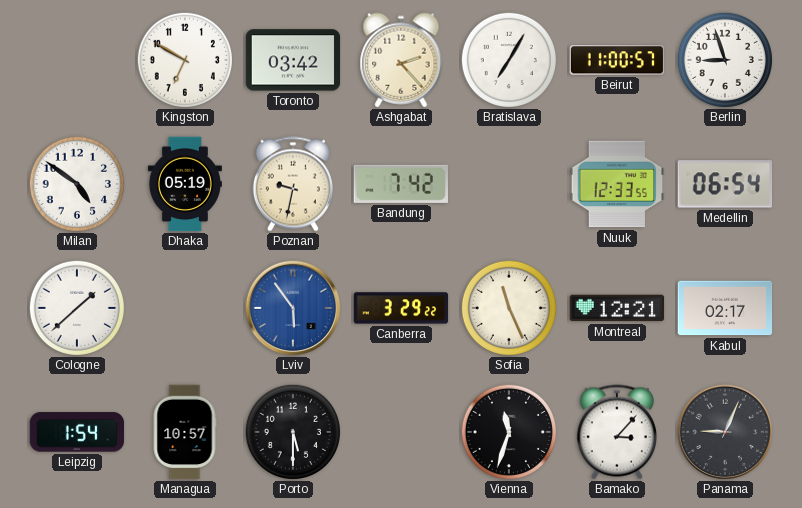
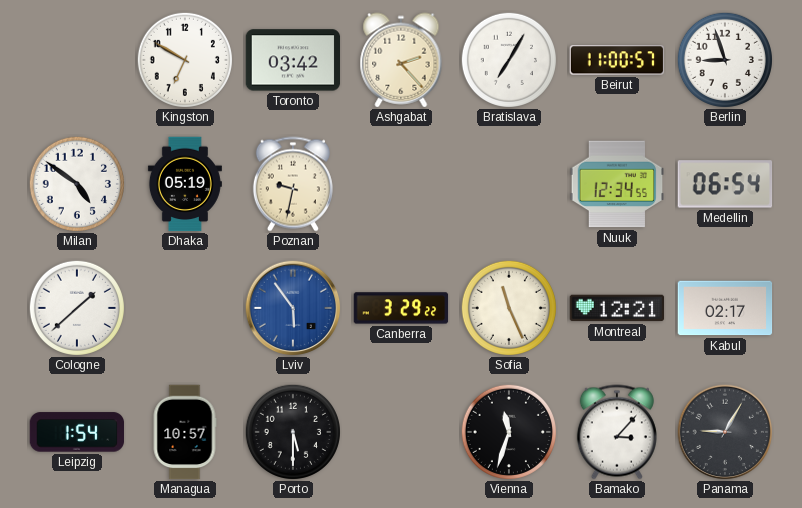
Bandung: 7:42 -> none
Nuuk: 12:33 -> 12:34
Panama: 9:04 -> 9:05
